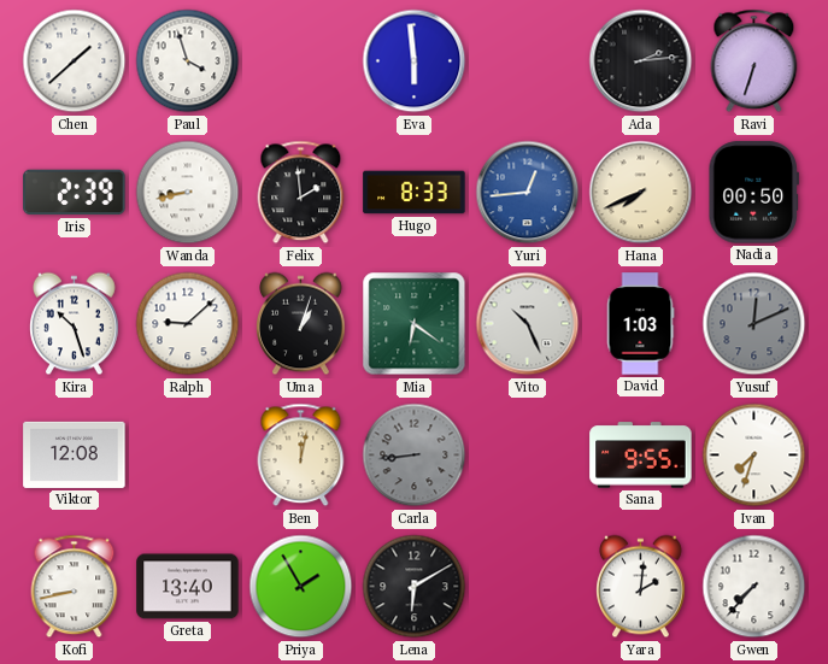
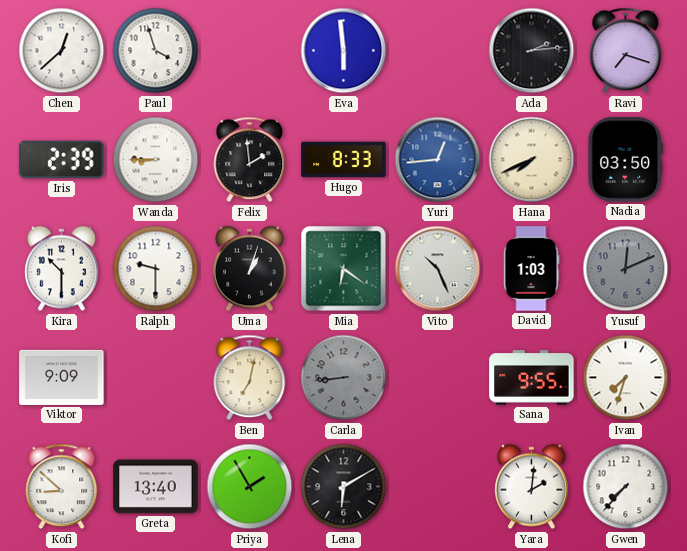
Chen: 1:38 -> 12:38
Ravi: 6:33 -> 7:18
Wanda: 8:43 -> 8:45
Nadia: 00:50 -> 03:50
Kira: 10:27 -> 10:30
Ralph: 9:08 -> 9:30
Viktor: 12:08 -> 9:09
Ben: 12:02 -> 7:02
Kofi: 8:43 -> 8:52
